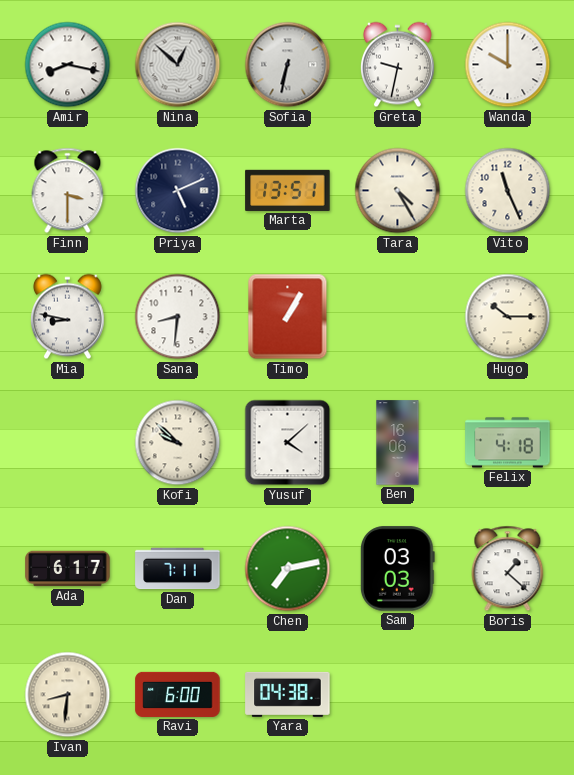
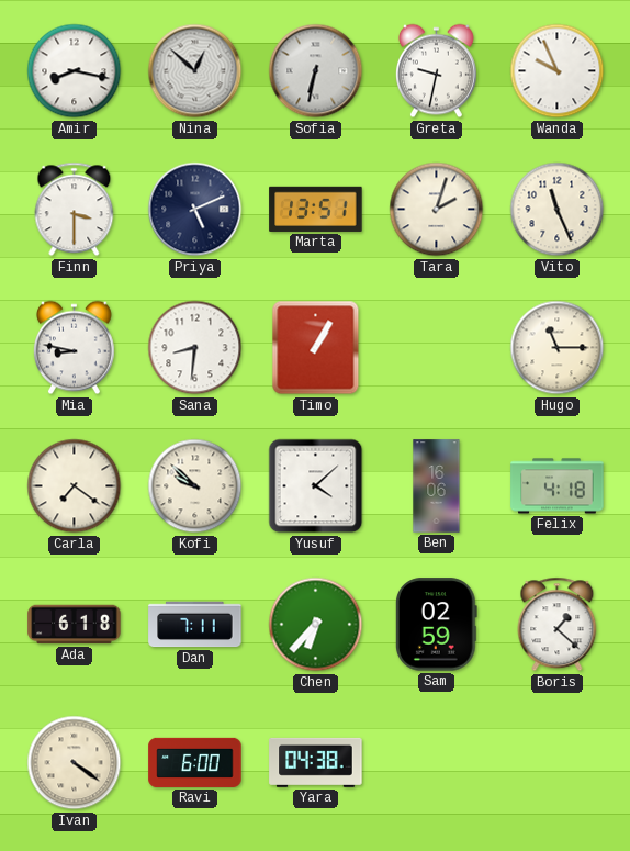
Wanda: 10:00 -> 9:56
Tara: 4:25 -> 2:03
Hugo: 10:15 -> 11:15
Carla: none -> 7:21
Ada: 6:17 -> 6:18
Chen: 7:13 -> 6:37
Sam: 03:03 -> 02:59
Ivan: 8:31 -> 4:21
